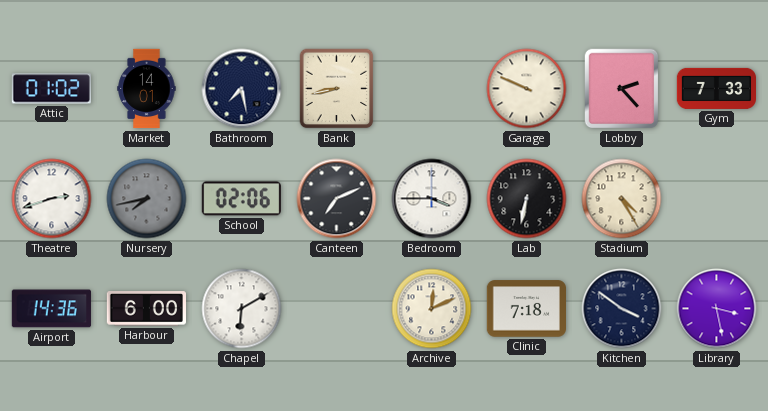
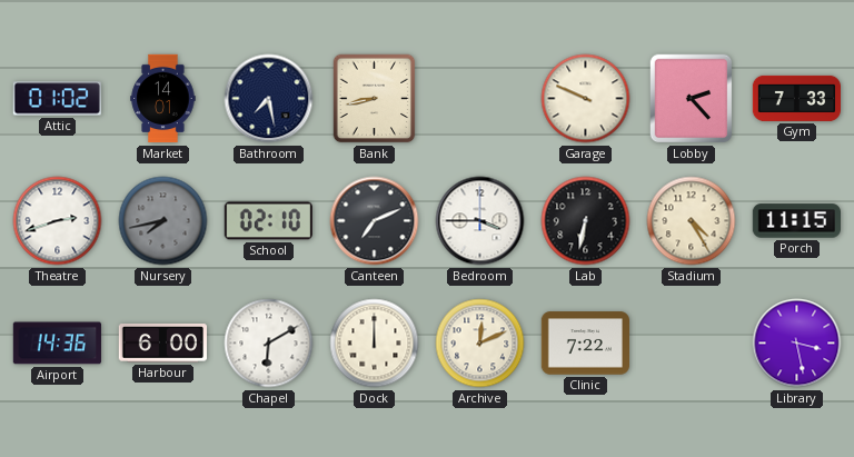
School: 02:06 -> 02:10
Porch: none -> 11:15
Dock: none -> 12:00
Clinic: 7:18 -> 7:22
Kitchen: 3:51 -> none
